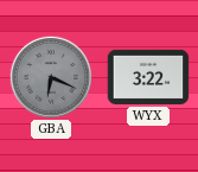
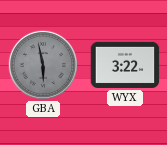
GBA: 6:19 -> 5:58
